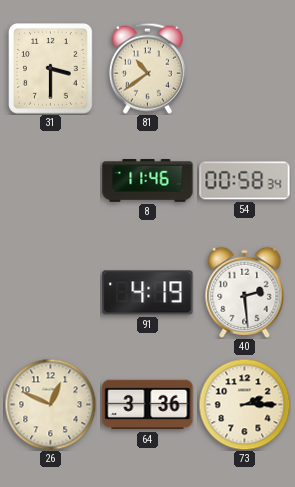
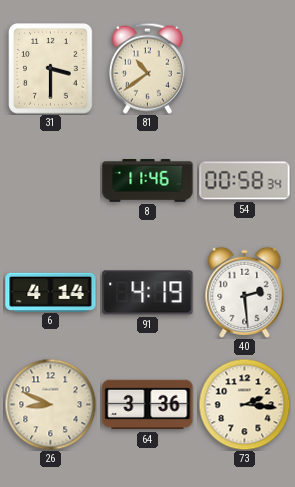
6: none -> 4:14
26: 12:49 -> 8:49
73: 2:15 -> 2:16
